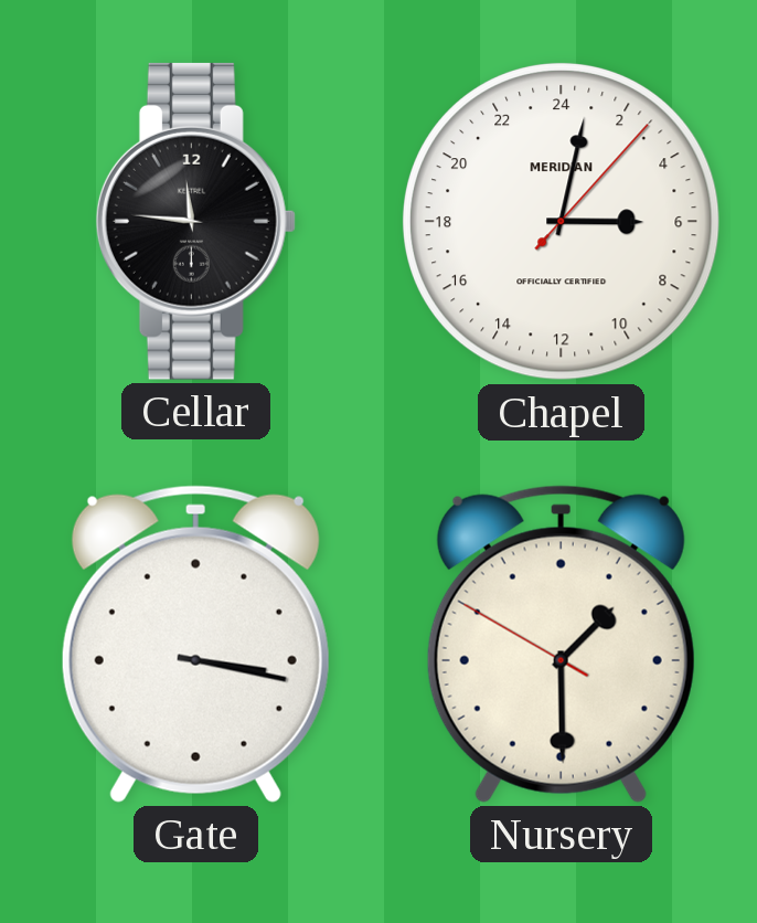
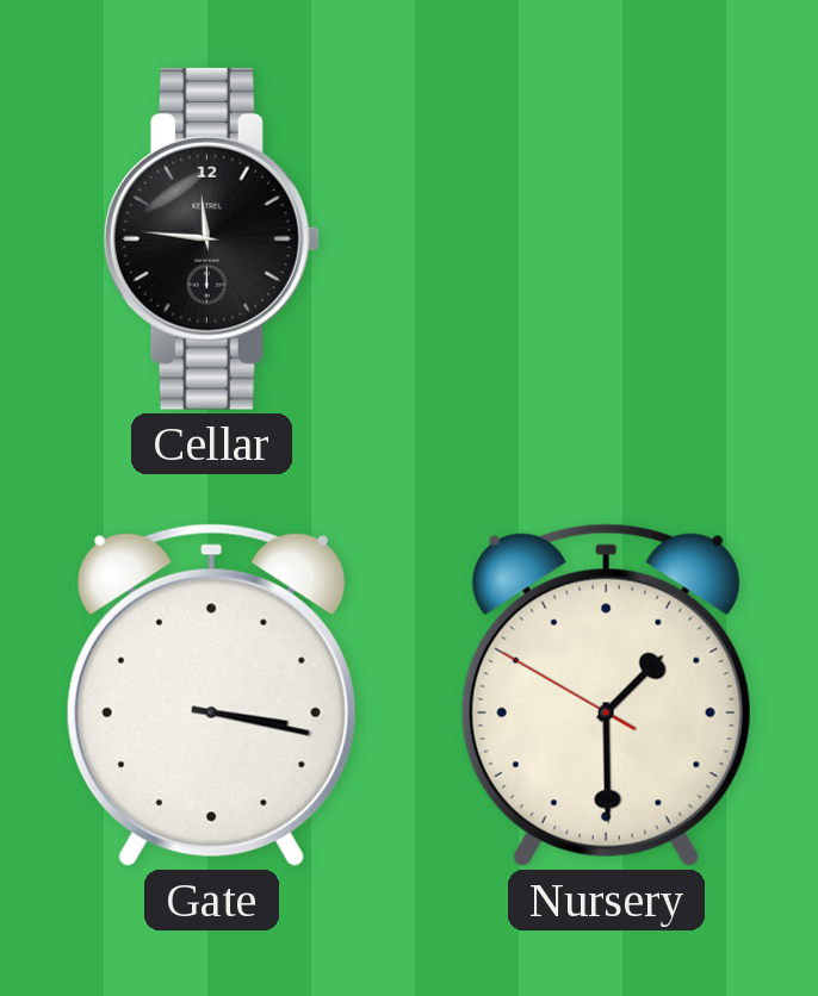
Chapel: 6:02 -> none
